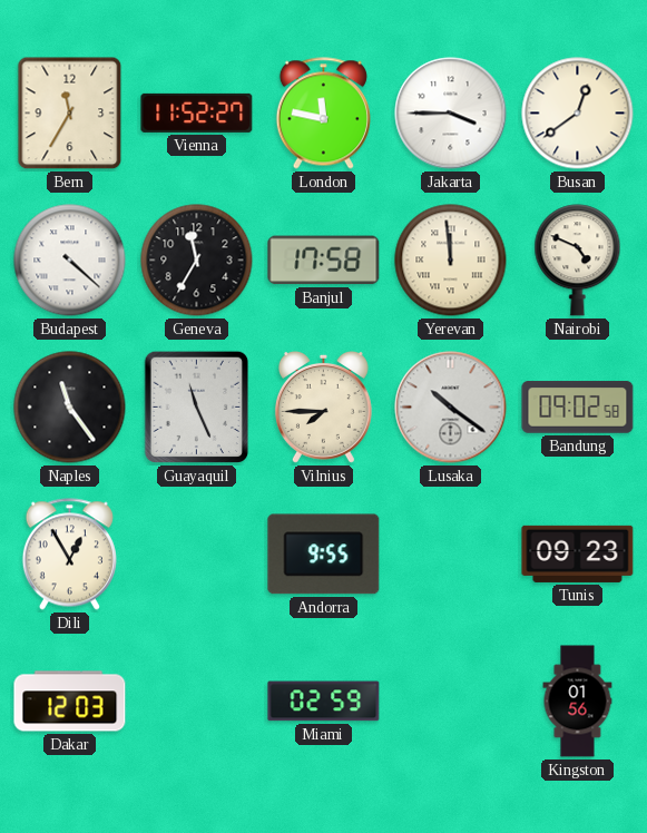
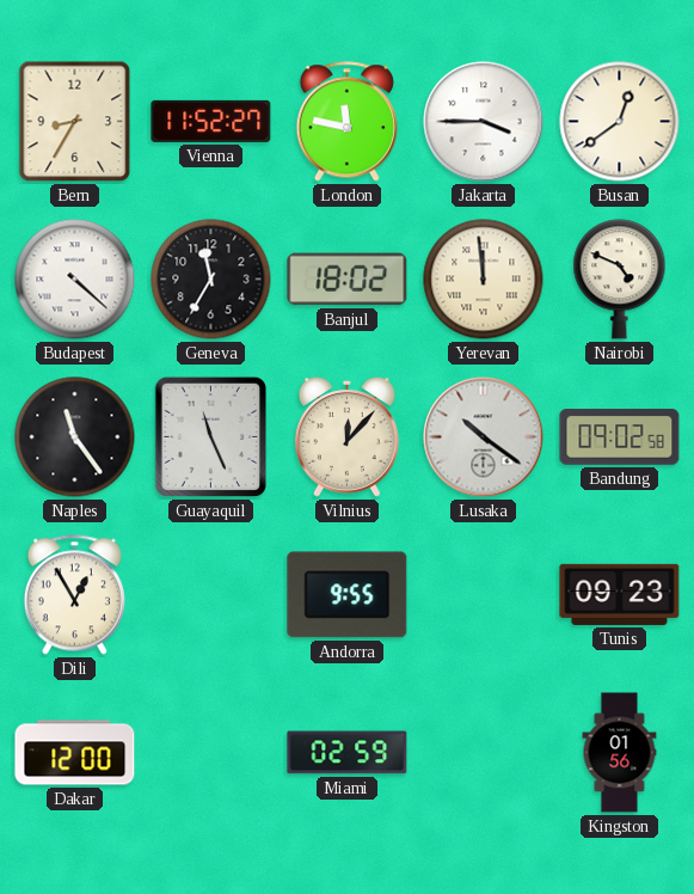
Bern: 11:35 -> 8:35
Banjul: 17:58 -> 18:02
Vilnius: 7:45 -> 12:07
Dakar: 12:03 -> 12:00
